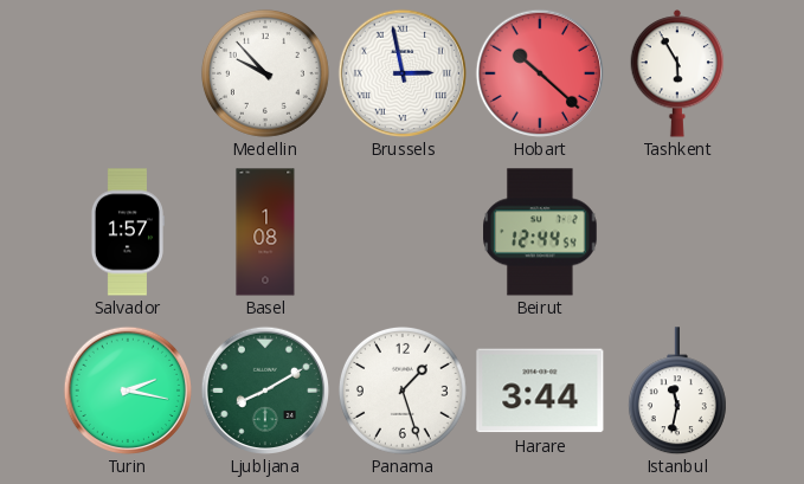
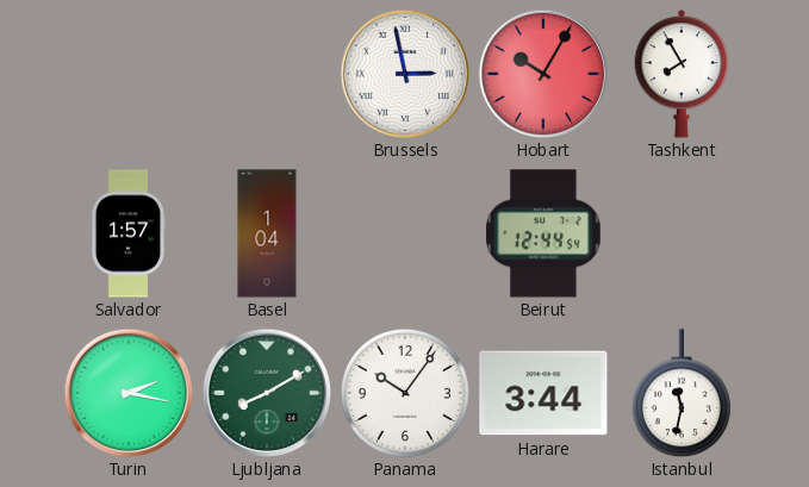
Medellin: 9:53 -> none
Hobart: 10:22 -> 10:05
Tashkent: 5:55 -> 7:55
Basel: 1:08 -> 1:04
Panama: 1:27 -> 10:06
